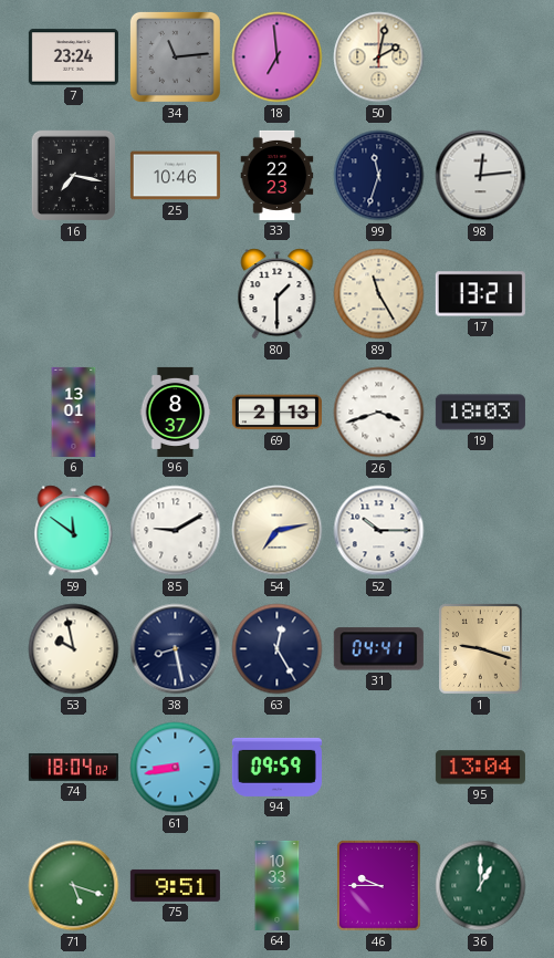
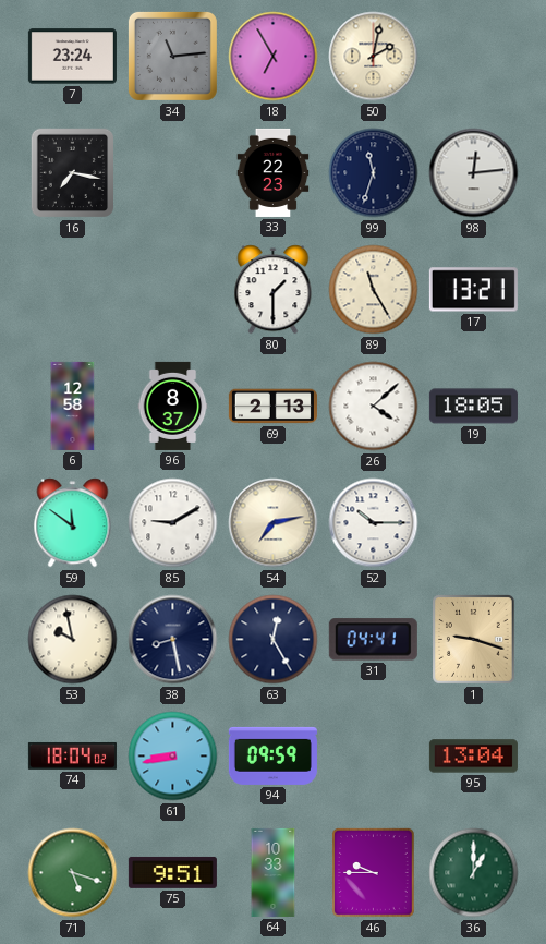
18: 6:59 -> 6:55
25: 10:46 -> none
6: 13:01 -> 12:58
26: 3:42 -> 4:08
19: 18:03 -> 18:05
